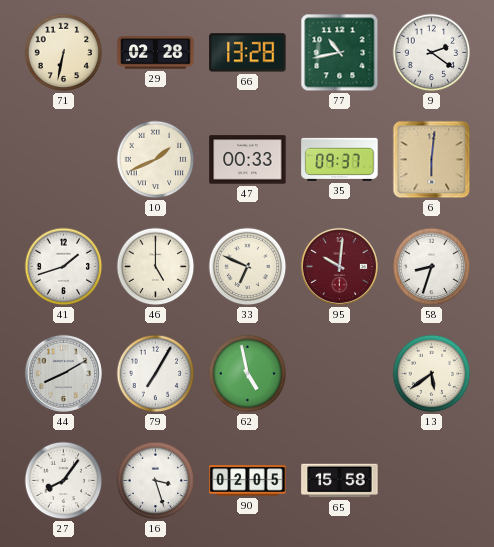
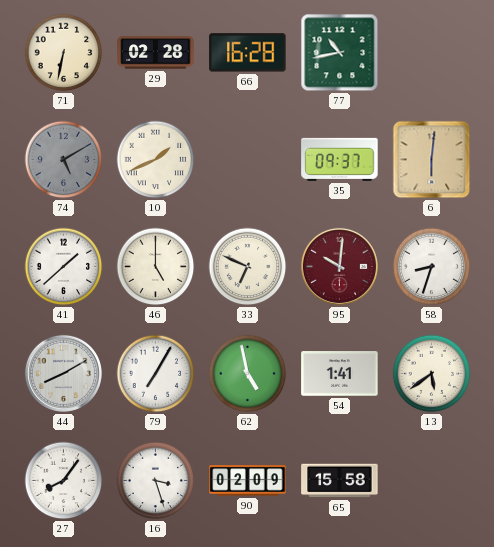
66: 13:28 -> 16:28
9: 2:21 -> none
74: none -> 5:10
47: 00:33 -> none
41: 1:42 -> 1:38
54: none -> 1:41
90: 02:05 -> 02:09
